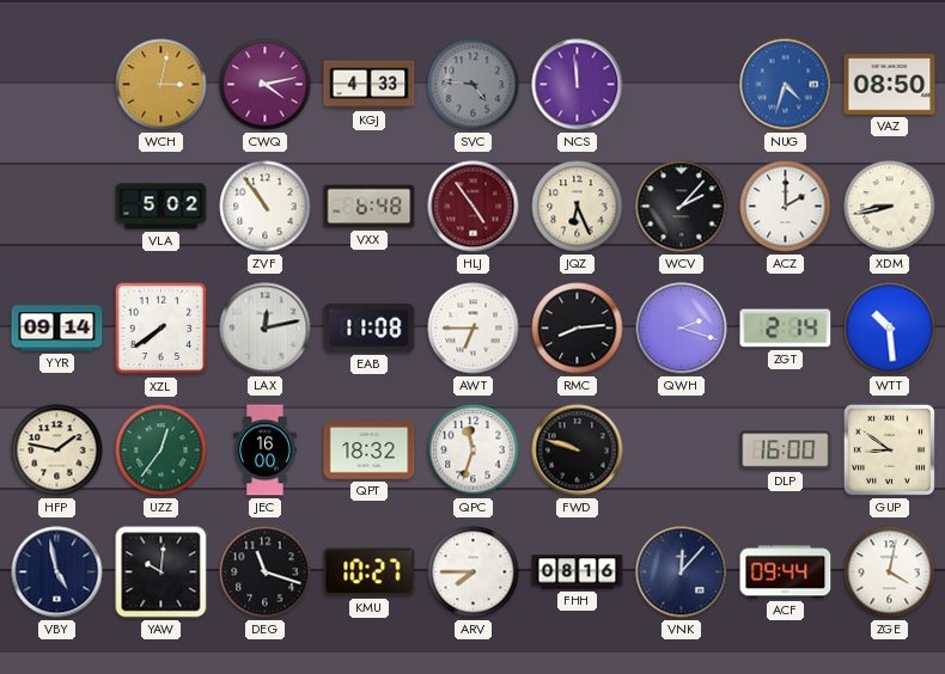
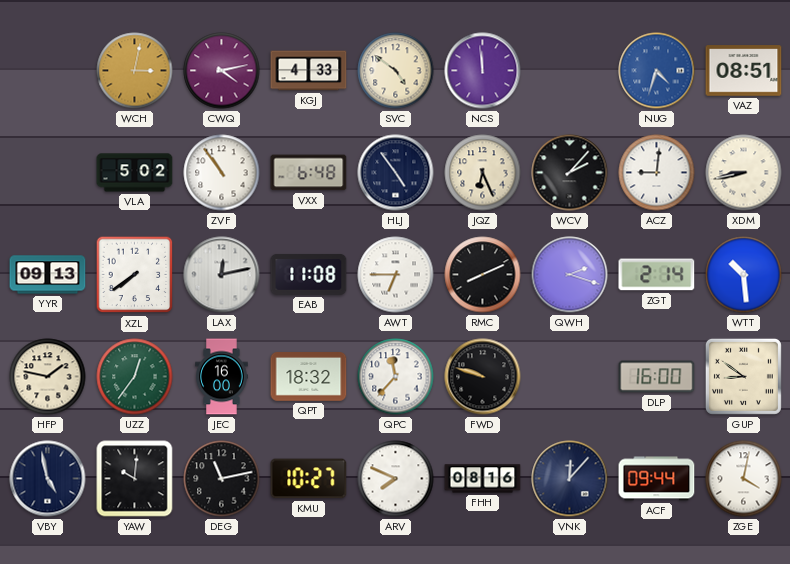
SVC: 4:46 -> 4:51
SVC dial: grey -> cream
VAZ: 08:50 -> 08:51
HLJ dial: burgundy -> navy
ACZ: 2:00 -> 9:01
YYR: 09:14 -> 09:13
RMC: 8:14 -> 8:11
QPC: 11:33 -> 11:37
DEG: 11:18 -> 11:13
ARV: 7:45 -> 7:49
